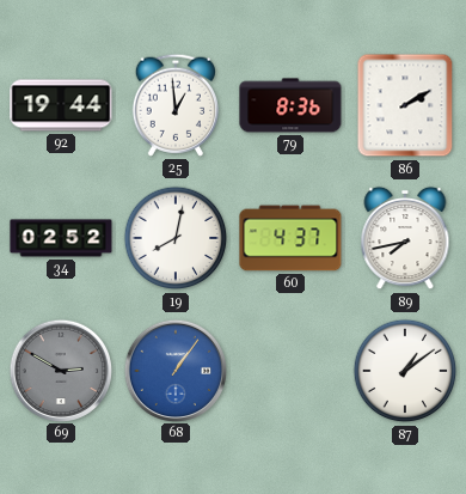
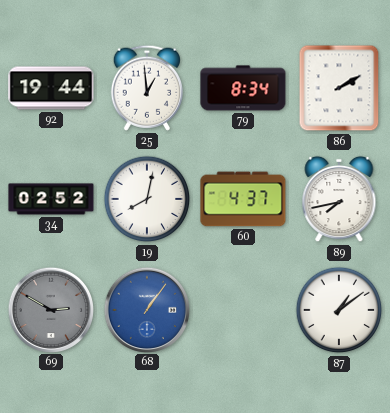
79: 8:36 -> 8:34
